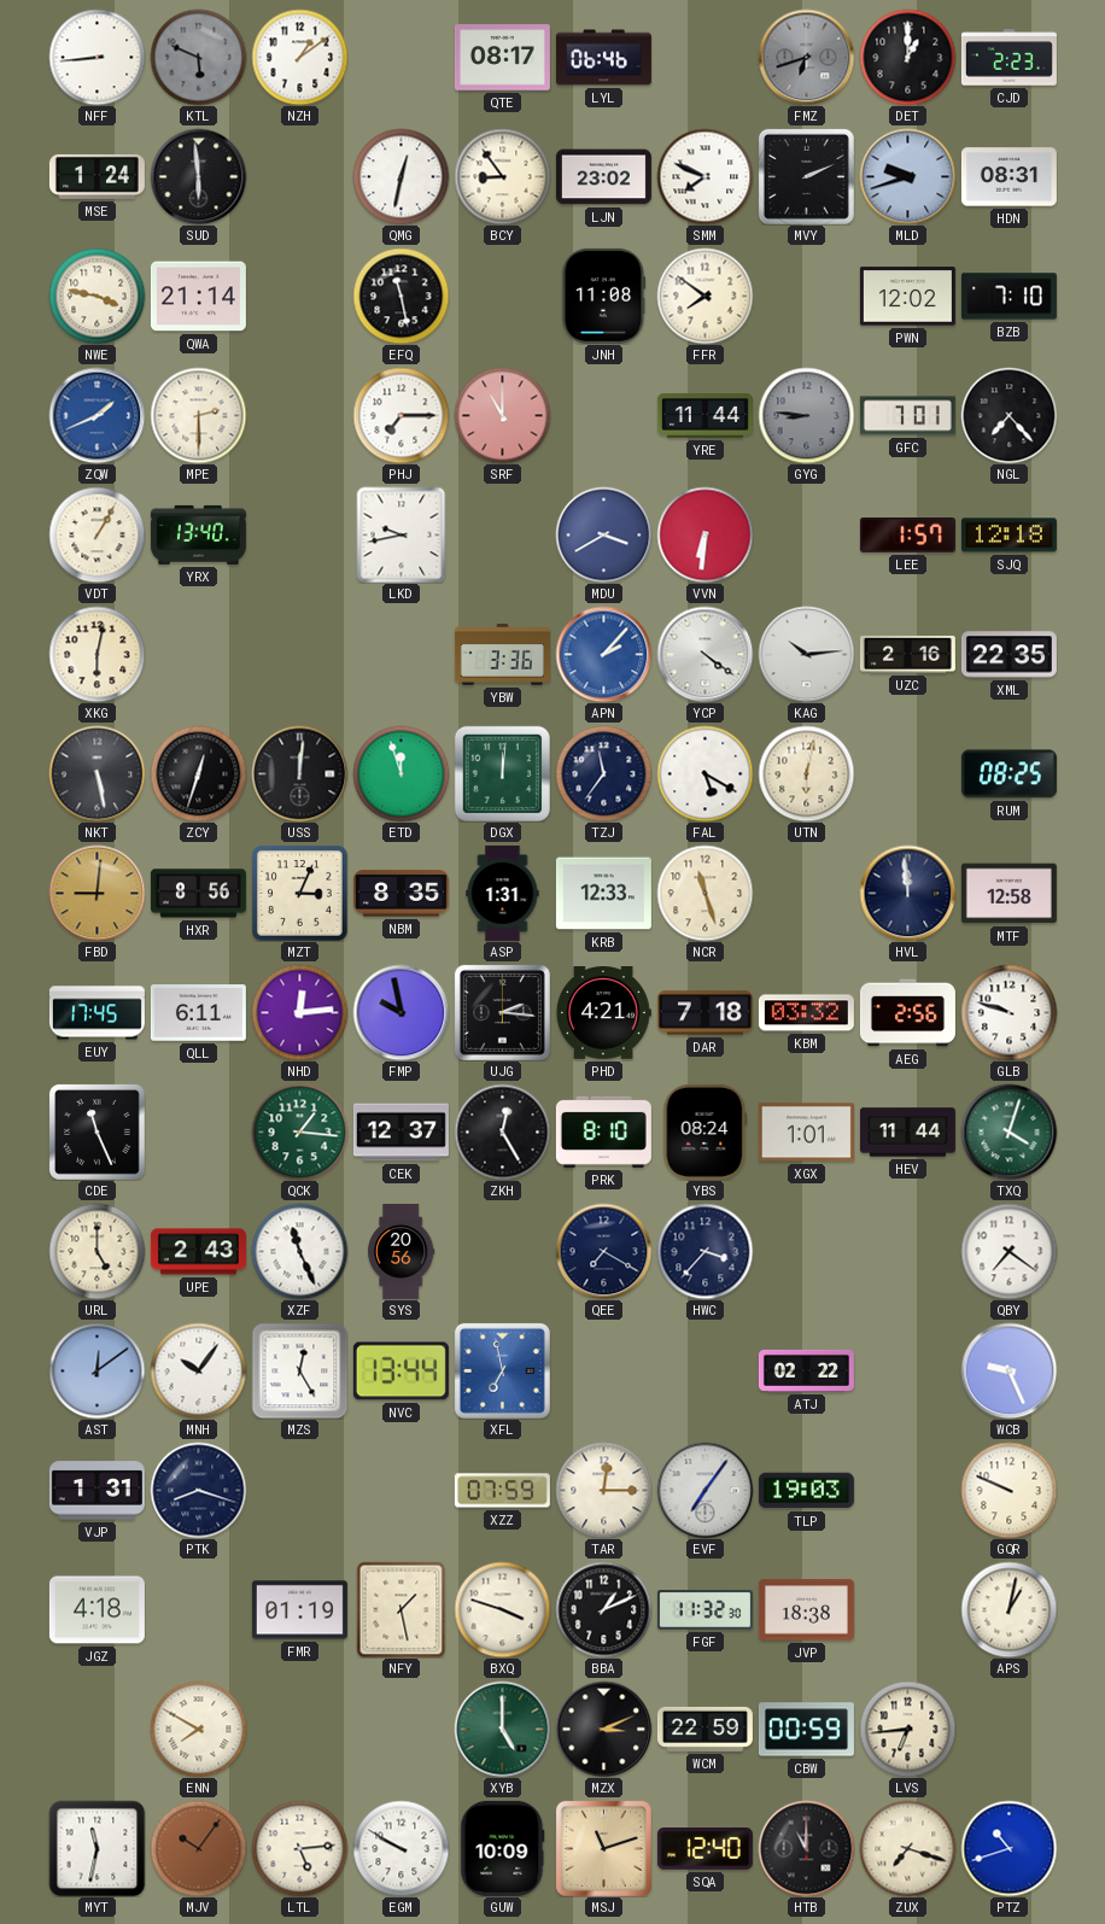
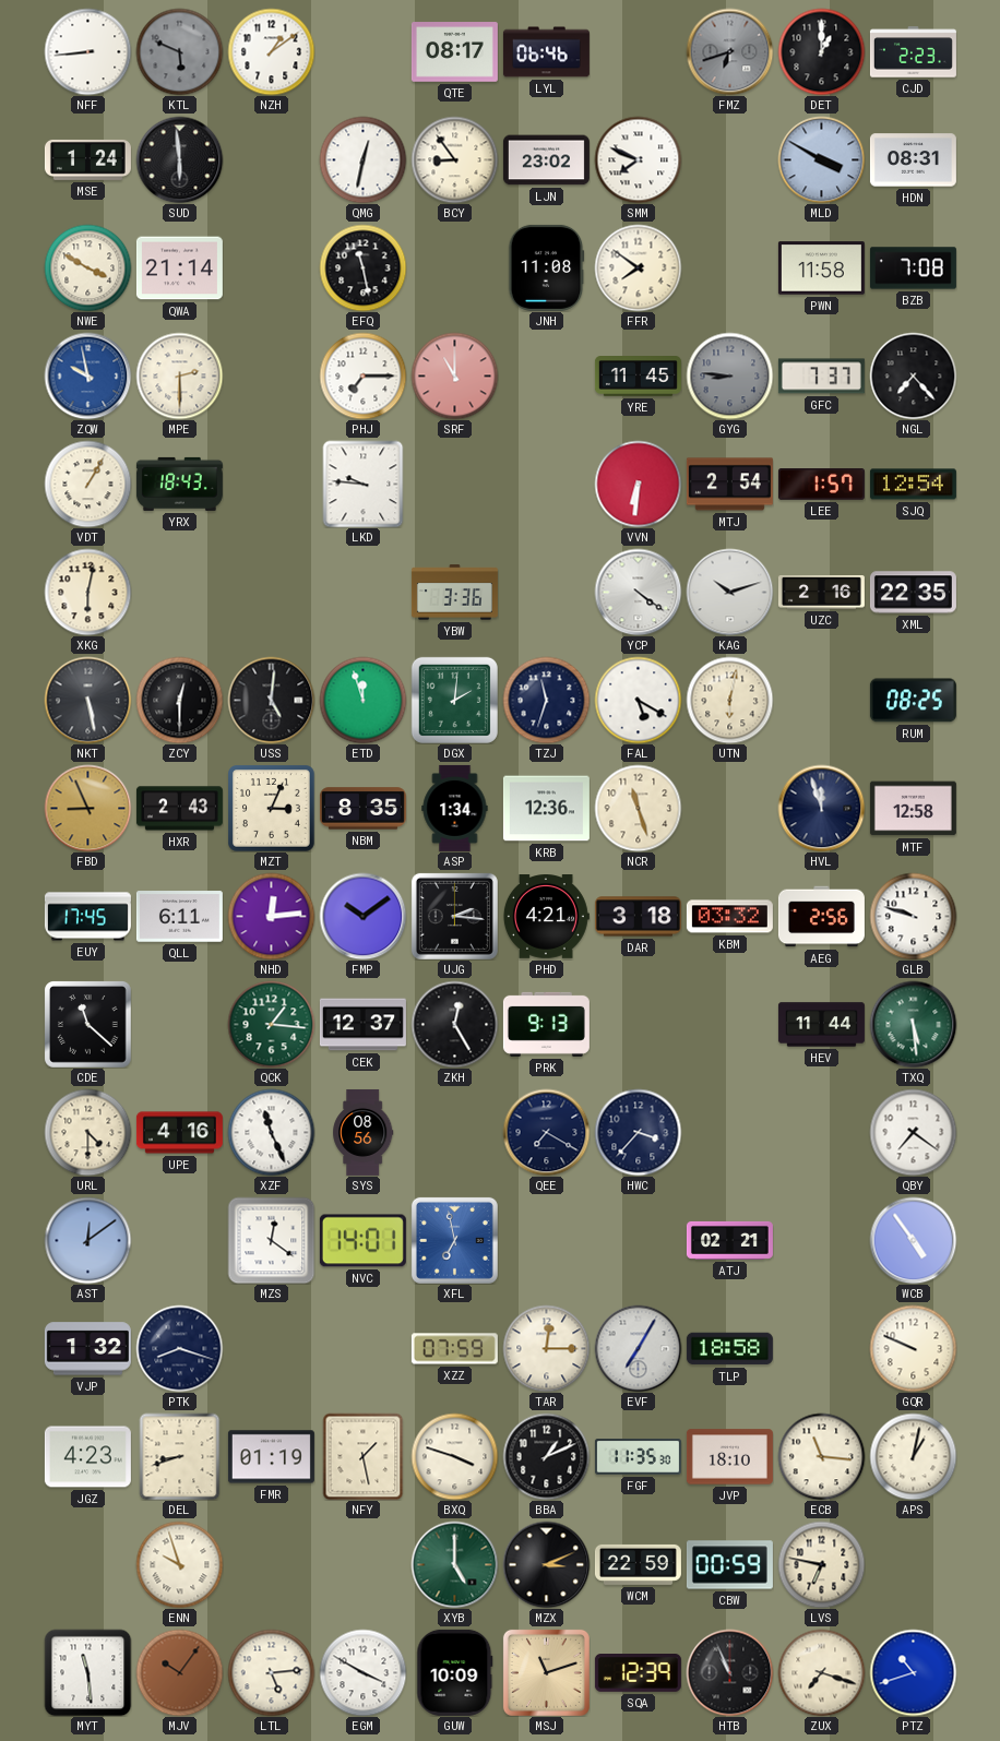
MVY: 2:11 -> none
MLD: 9:42 -> 3:50
NWE: 3:47 -> 3:50
PWN: 12:02 -> 11:58
BZB: 7:10 -> 7:08
ZQW: 1:41 -> 9:58
YRE: 11:44 -> 11:45
GFC: 7:01 -> 7:37
YRX: 13:40 -> 18:43
LKD: 9:43 -> 9:46
MDU: 3:40 -> none
MTJ: none -> 2:54
SJQ: 12:18 -> 12:54
APN: 2:07 -> none
KAG: 10:14 -> 10:12
ZCY: 12:33 -> 12:30
USS: 12:01 -> 5:01
DGX: 12:01 -> 2:01
TZJ: 11:36 -> 11:33
FBD: 9:01 -> 8:56
HXR: 8:56 -> 2:43
ASP: 1:31 -> 1:34
KRB: 12:33 -> 12:36
HVL: 11:59 -> 11:57
FMP: 9:58 -> 10:09
DAR: 7:18 -> 3:18
CDE: 11:26 -> 11:22
PRK: 8:10 -> 9:13
YBS: 08:24 -> none
XGX: 1:01 -> none
TXQ: 4:03 -> 5:29
URL: 5:00 -> 4:30
UPE: 2:43 -> 4:16
SYS: 20:56 -> 08:56
MNH: 10:06 -> none
MZS: 12:25 -> 12:21
NVC: 13:44 -> 14:01
ATJ: 02:22 -> 02:21
WCB: 9:26 -> 4:54
VJP: 1:31 -> 1:32
EVF: 7:06 -> 7:05
TLP: 19:03 -> 18:58
JGZ: 4:18 -> 4:23
DEL: none -> 8:42
FGF: 11:32 -> 11:35
JVP: 18:38 -> 18:10
ECB: none -> 11:16
ENN: 7:50 -> 9:57
LVS: 6:44 -> 6:47
MYT: 11:32 -> 11:29
EGM: 9:50 -> 3:50
SQA: 12:40 -> 12:39
HTB: 11:00 -> 10:56
